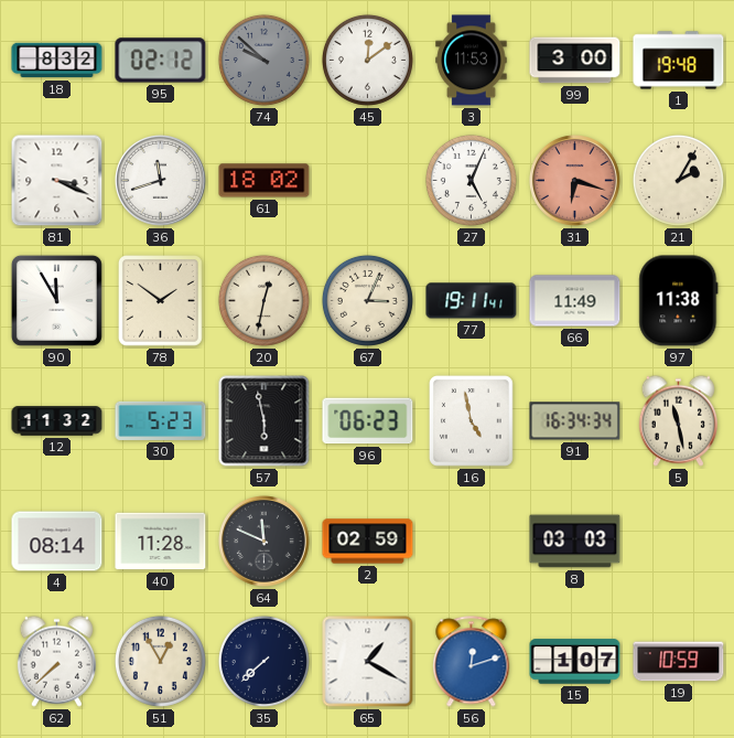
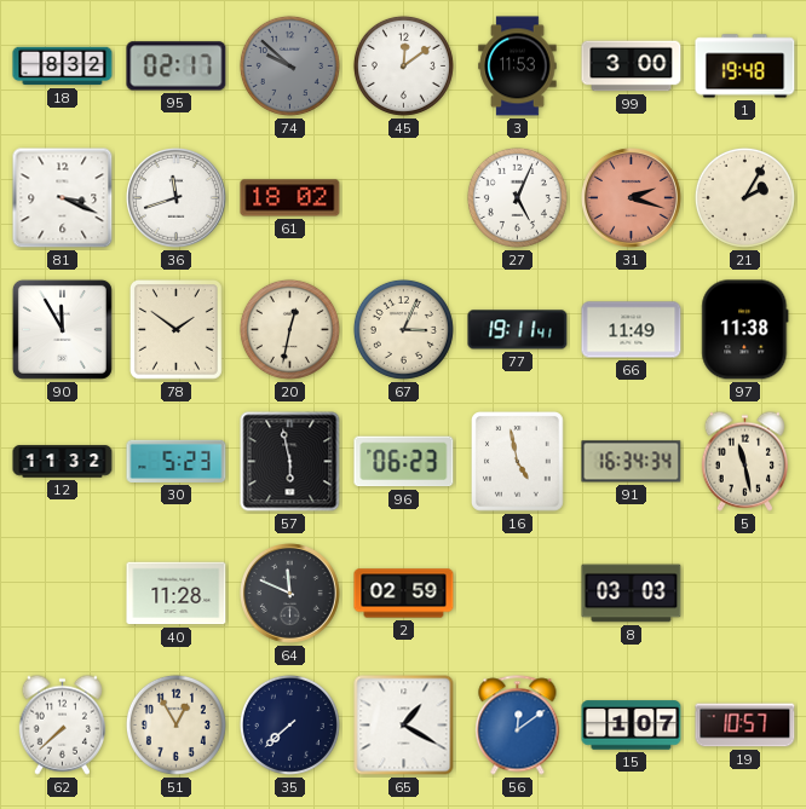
95: 02:12 -> 02:17
31: 6:18 -> 2:18
4: 08:14 -> none
56: 12:12 -> 12:09
19: 10:59 -> 10:57
